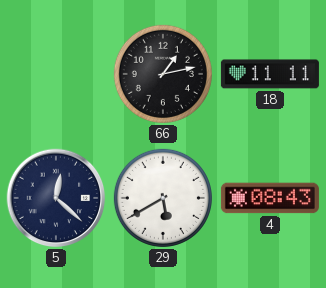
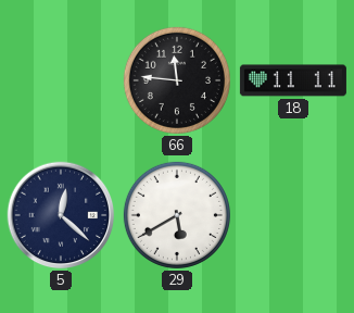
66: 1:13 -> 11:46
4: 08:43 -> none
